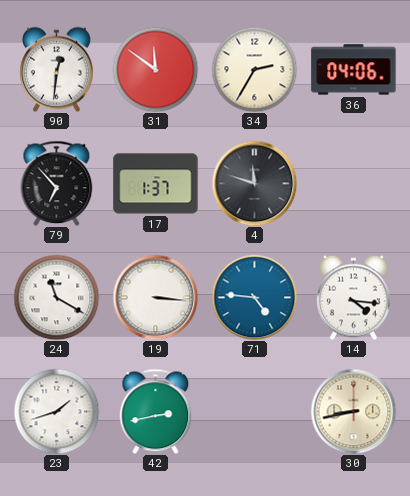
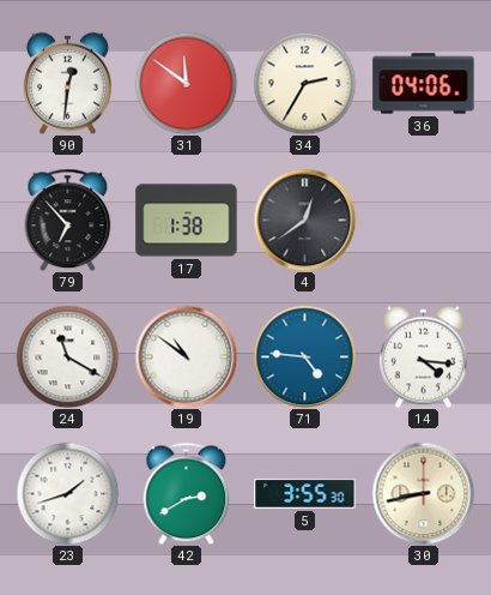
17: 1:37 -> 1:38
4: 11:48 -> 12:39
19: 3:16 -> 10:51
42: 2:43 -> 2:40
5: none -> 3:55
